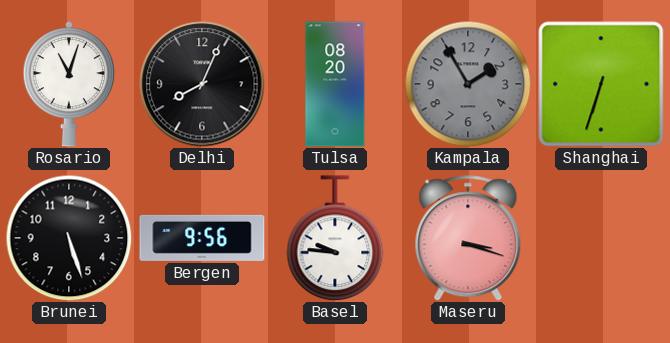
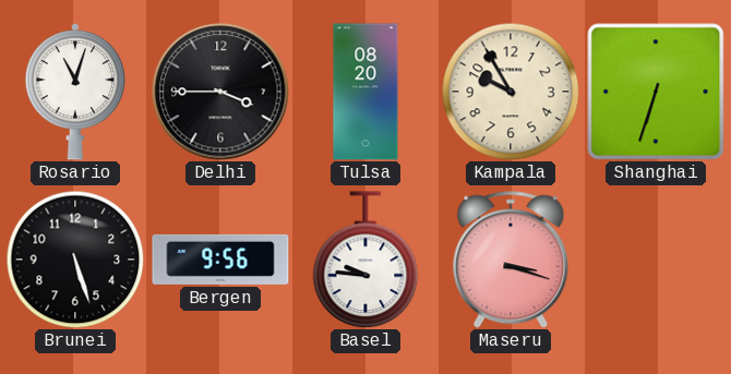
Delhi: 8:04 -> 3:45
Kampala: 1:55 -> 9:55
Kampala dial: grey -> cream
